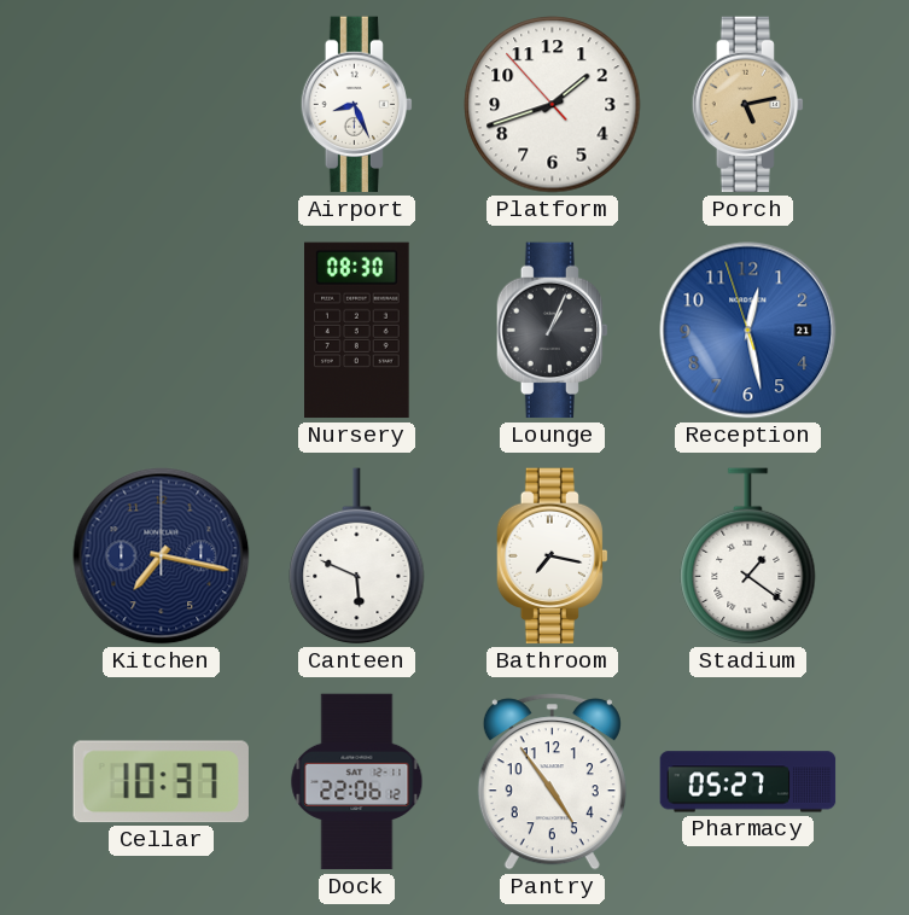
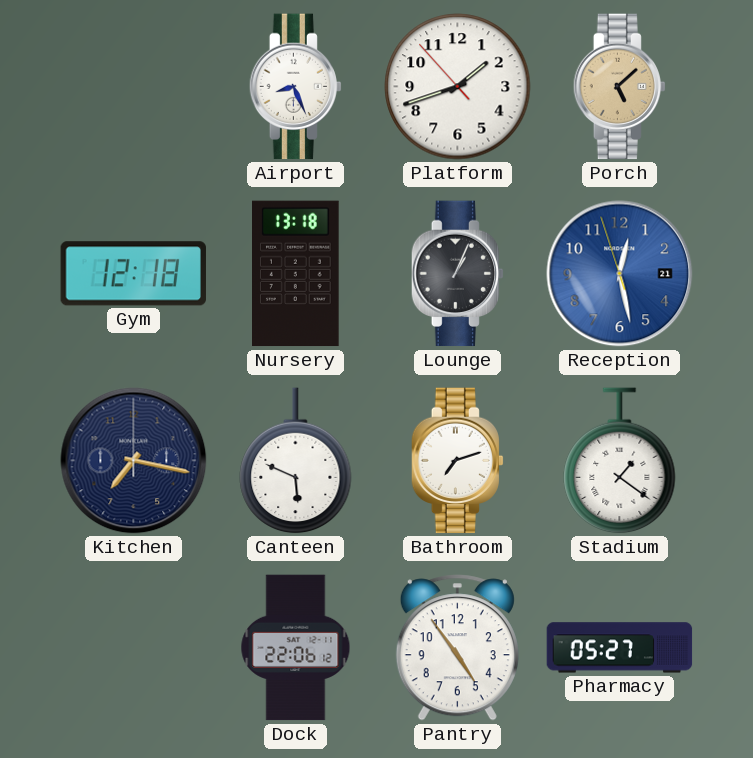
Porch: 5:13 -> 5:08
Gym: none -> 12:18
Nursery: 08:30 -> 13:18
Bathroom: 7:17 -> 7:12
Cellar: 10:37 -> none
